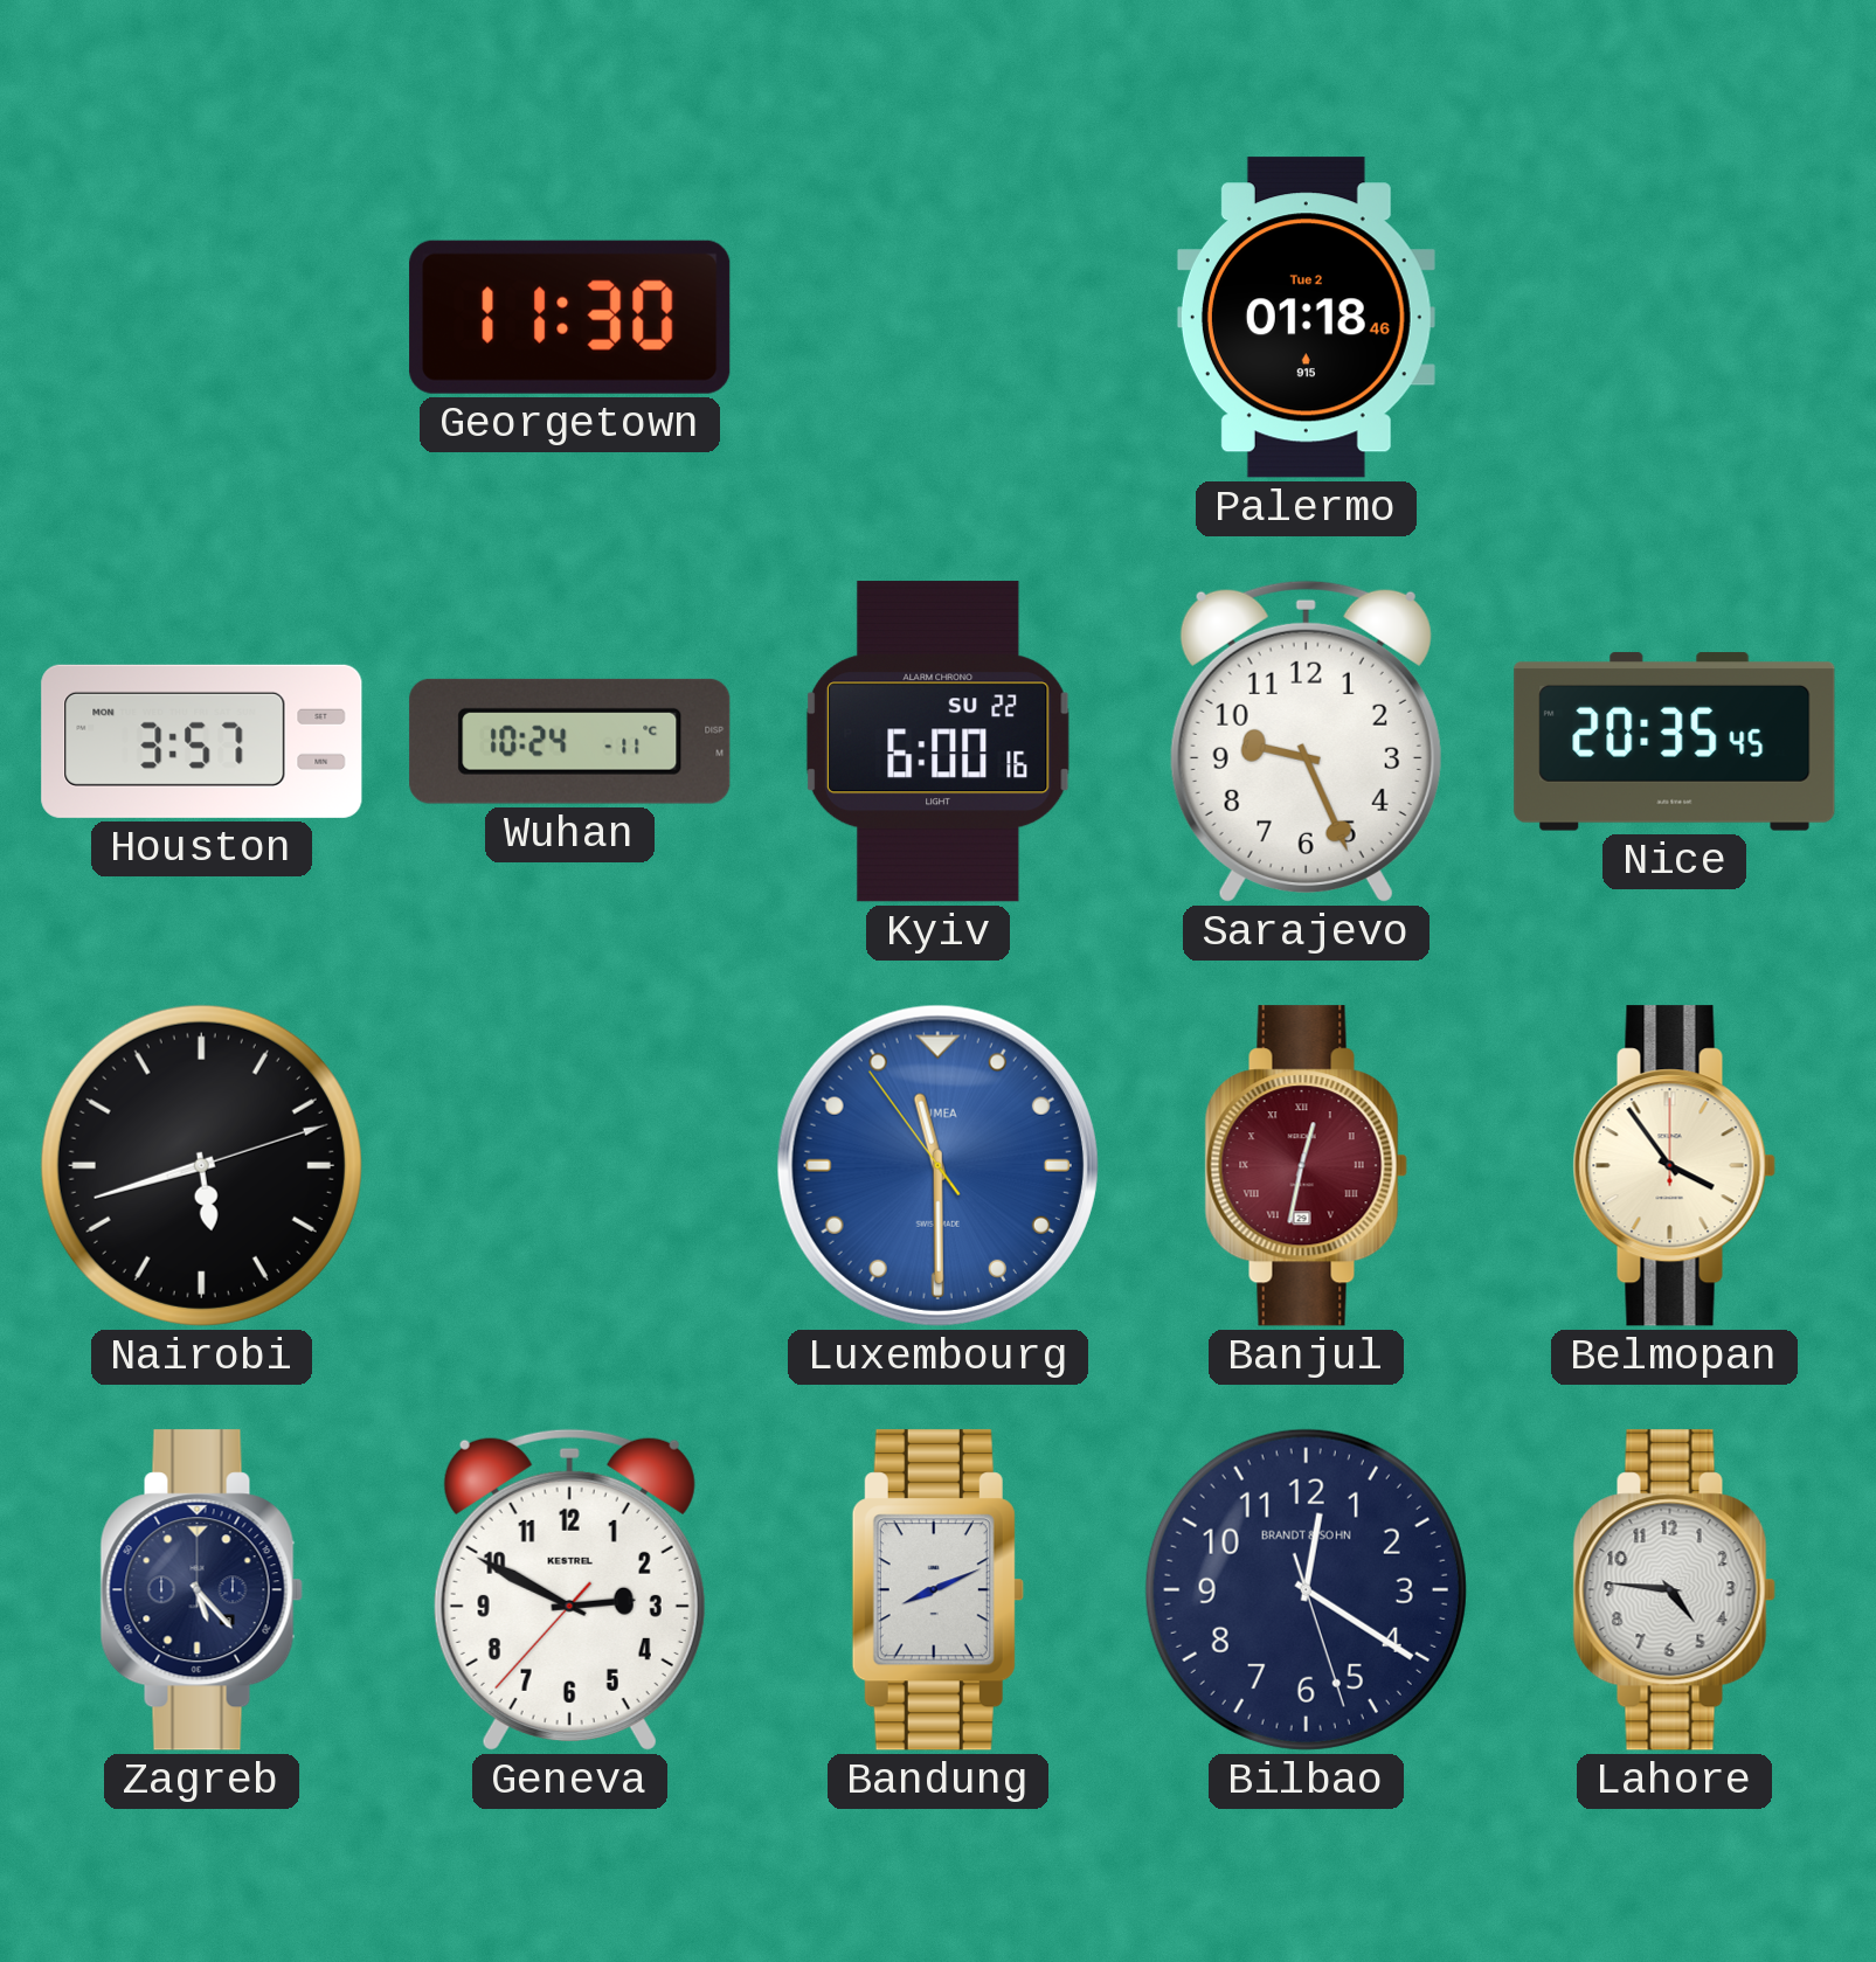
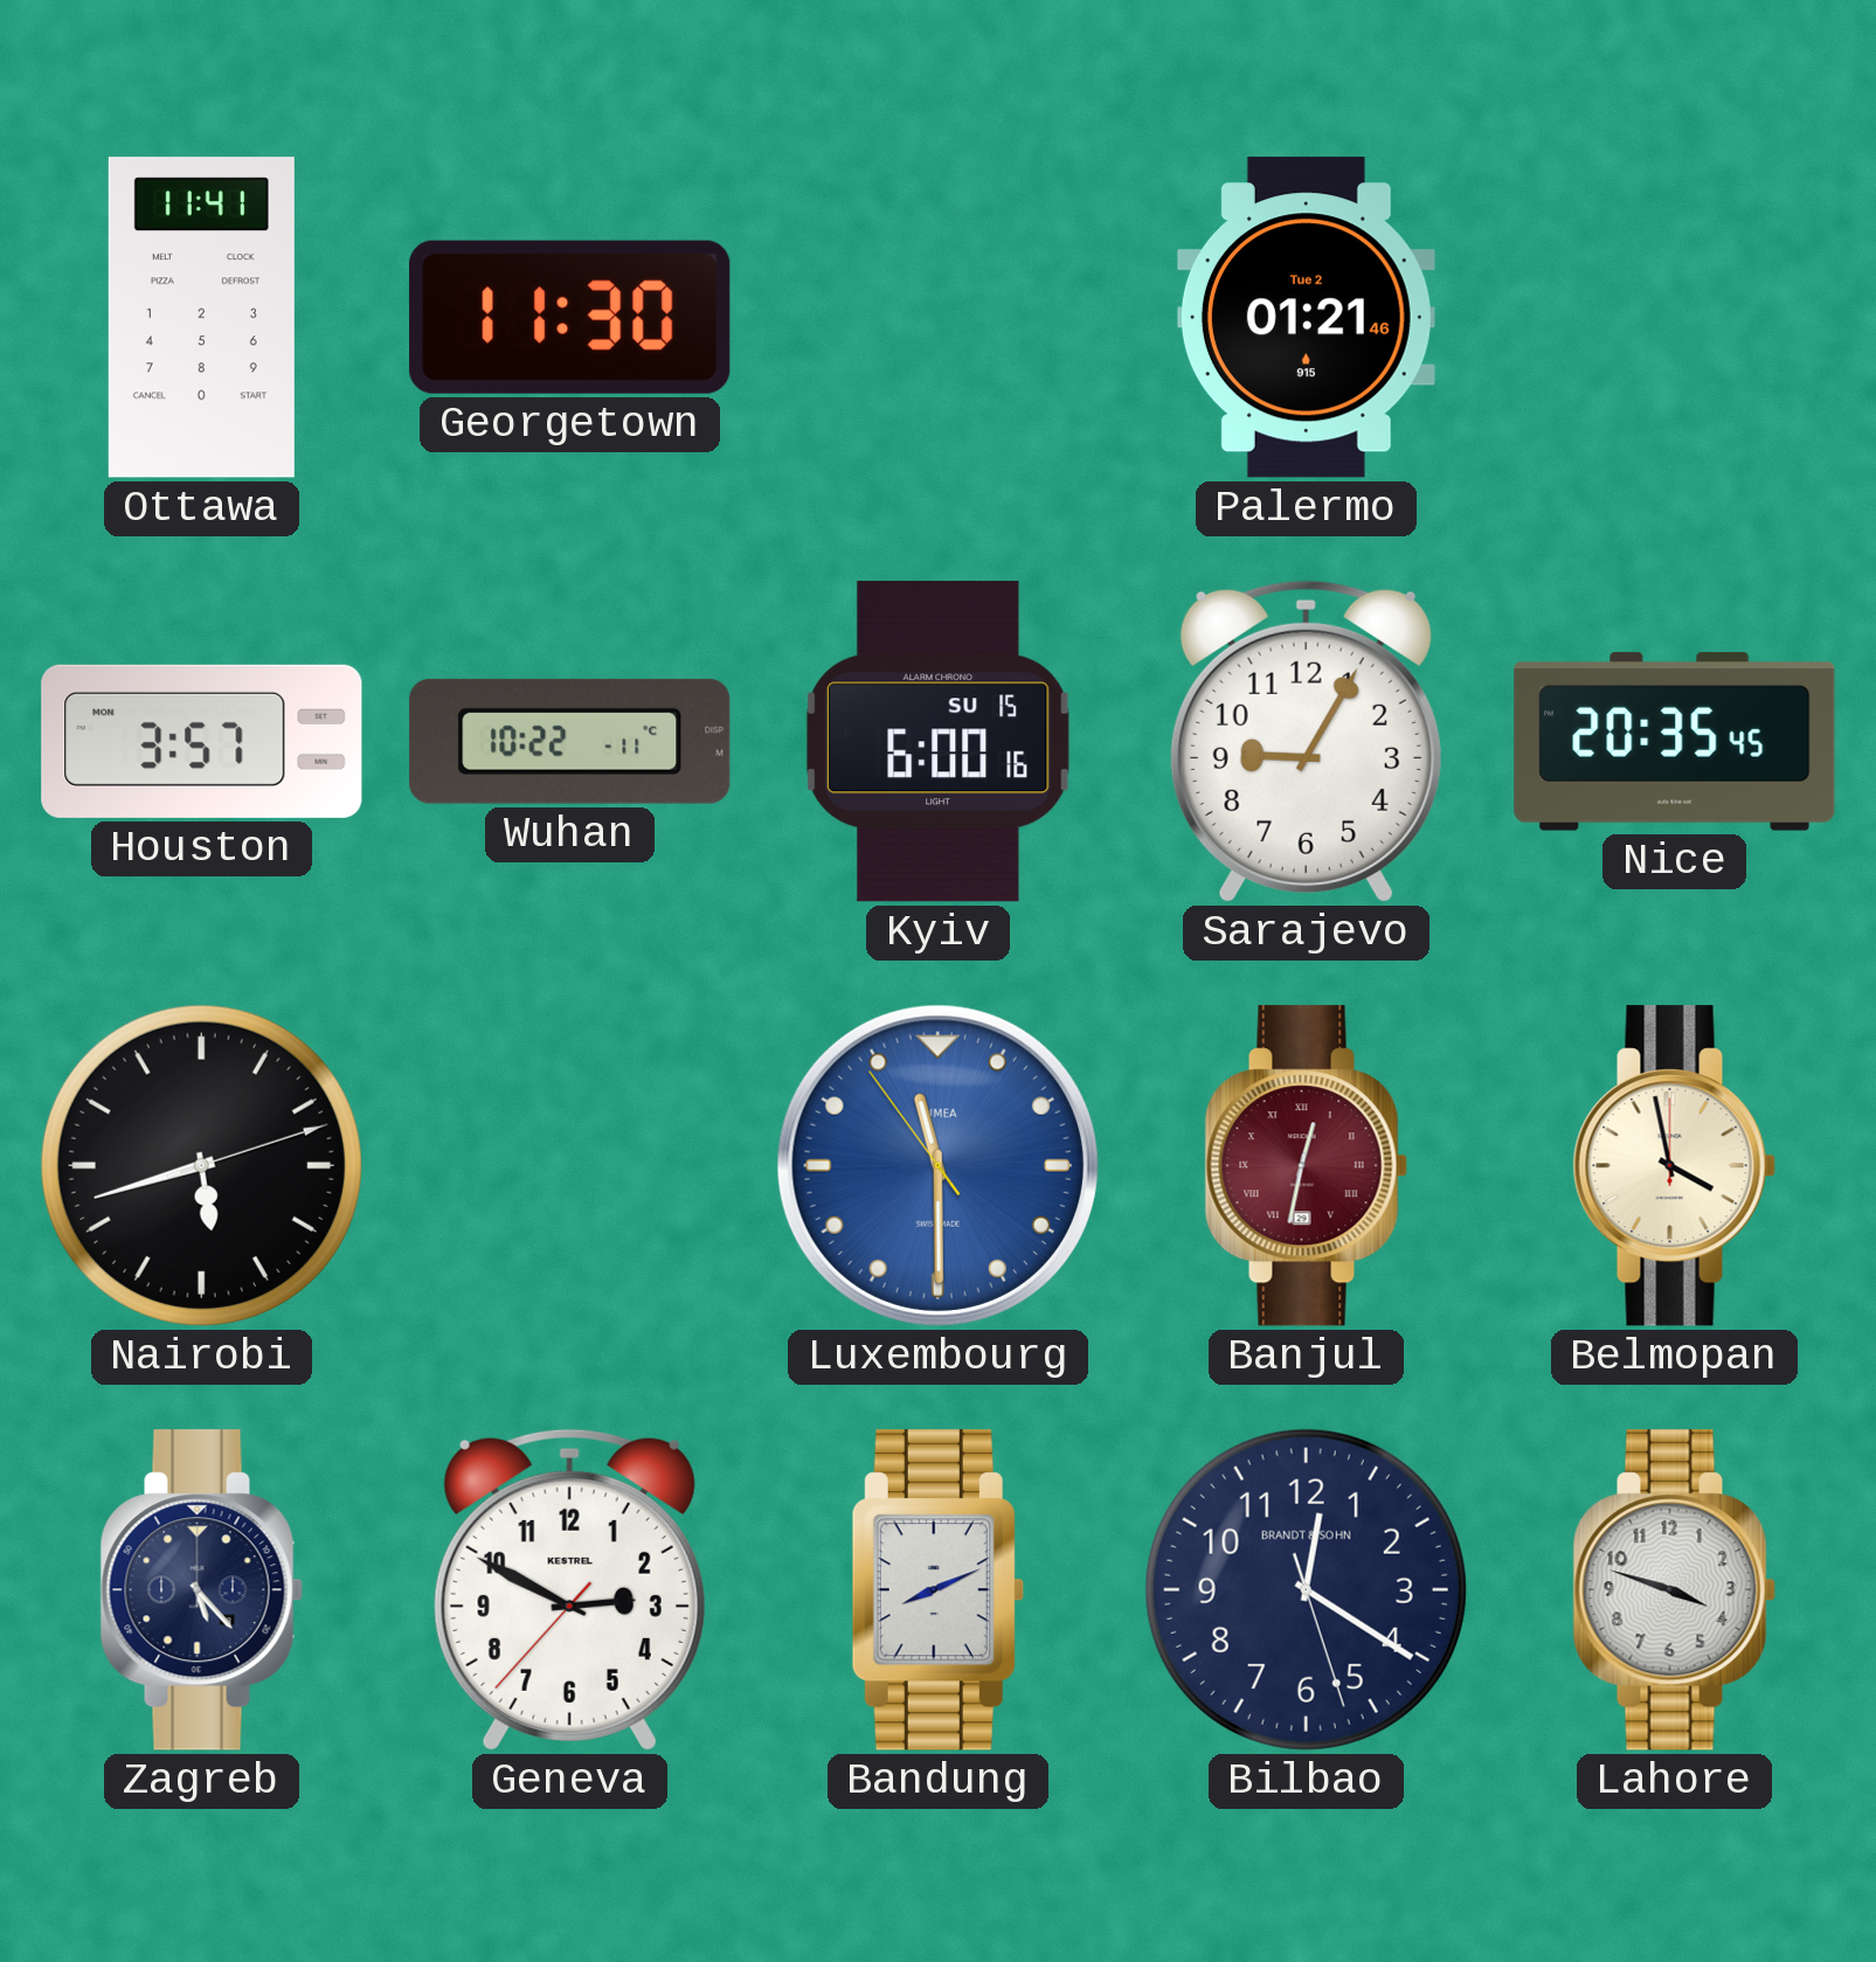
Ottawa: none -> 11:41
Palermo: 01:18 -> 01:21
Wuhan: 10:24 -> 10:22
Kyiv date: SU 22 -> SU 15
Sarajevo: 9:26 -> 9:05
Belmopan: 3:54 -> 3:58
Lahore: 4:46 -> 3:48
